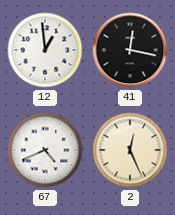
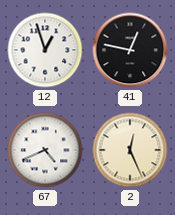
12: 12:59 -> 12:57
41: 12:17 -> 12:47
